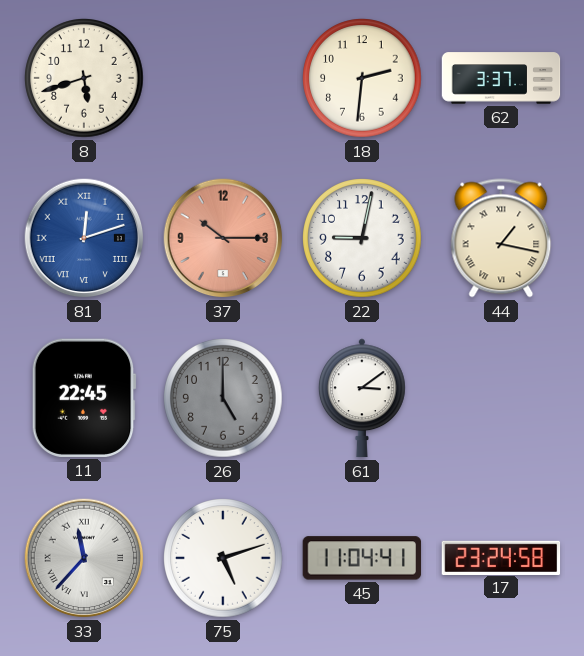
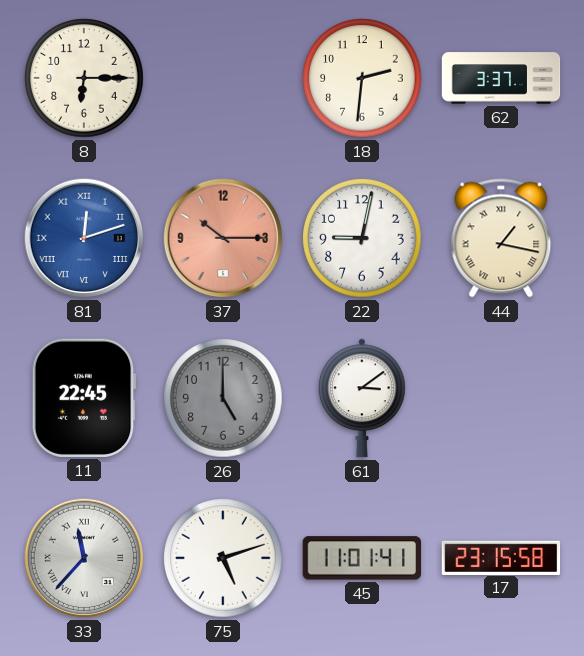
8: 5:42 -> 6:15
45: 11:04 -> 11:01
17: 23:24 -> 23:15
